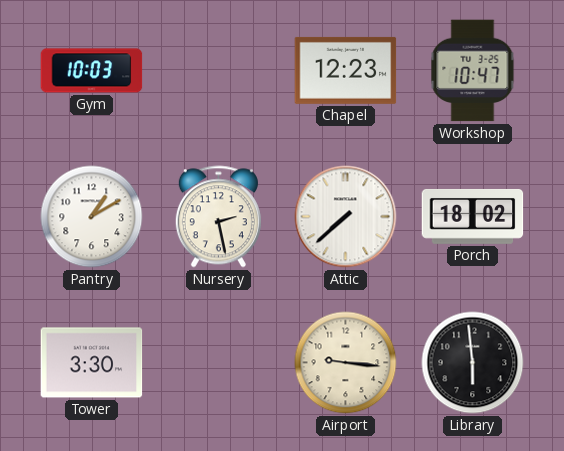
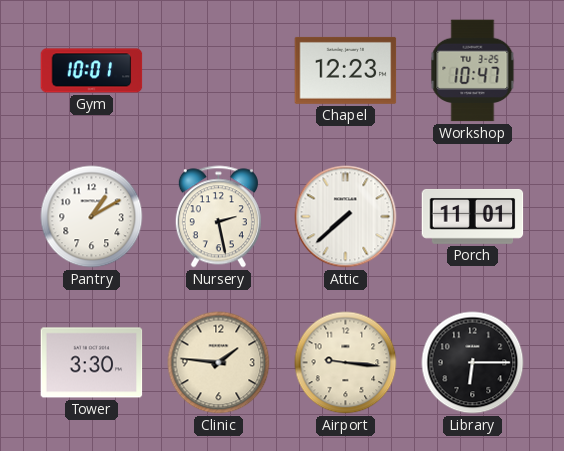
Gym: 10:03 -> 10:01
Porch: 18:02 -> 11:01
Clinic: none -> 1:46
Library: 5:59 -> 6:15
